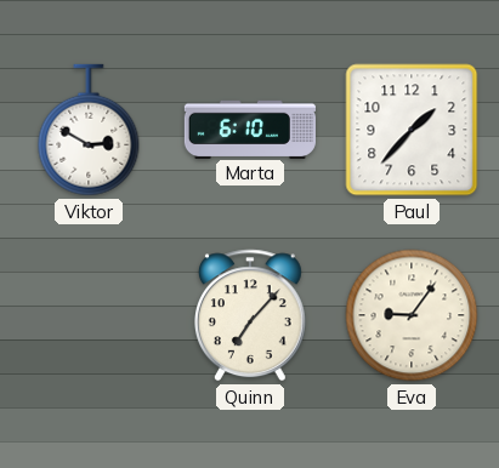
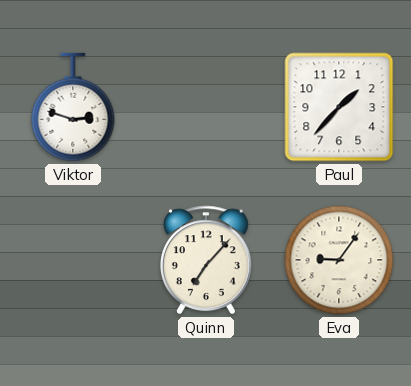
Viktor: 2:50 -> 2:48
Marta: 6:10 -> none
